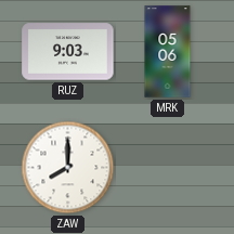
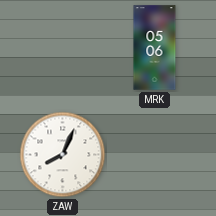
RUZ: 9:03 -> none
ZAW: 8:00 -> 8:04
